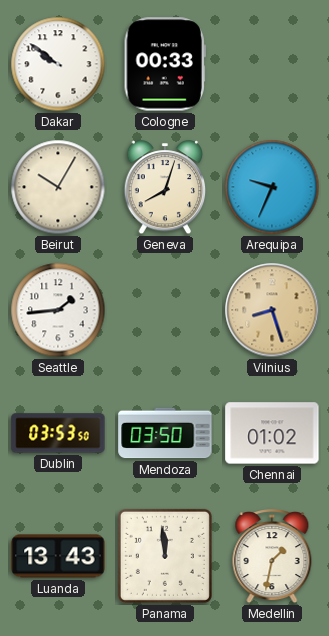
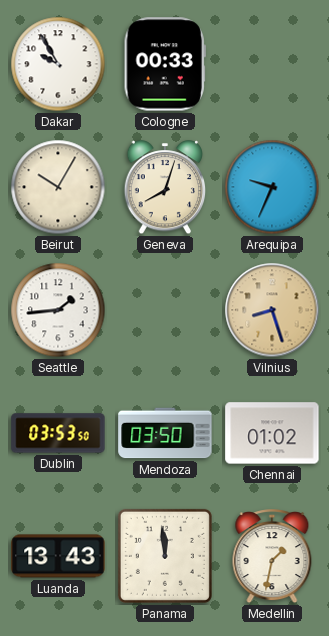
Dakar: 9:51 -> 9:55
